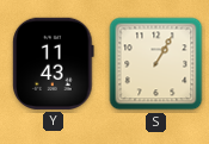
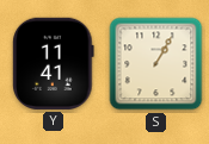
Y: 11:43 -> 11:41
